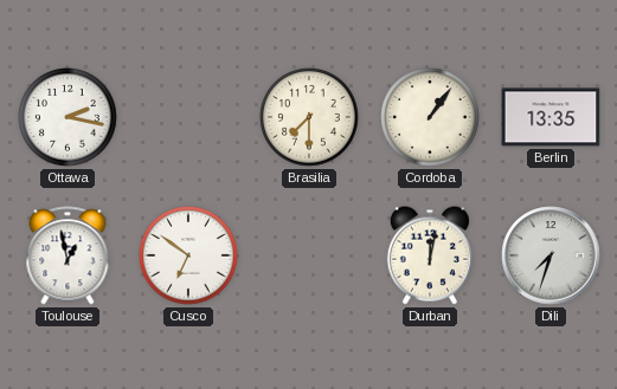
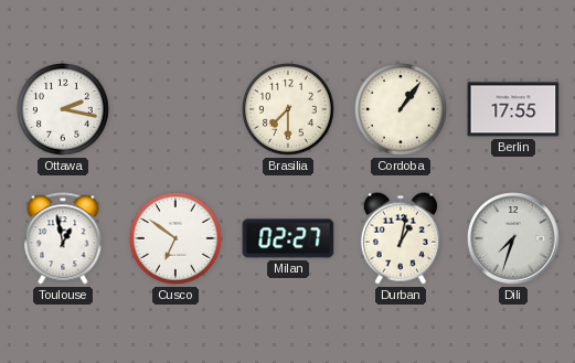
Berlin: 13:35 -> 17:55
Milan: none -> 02:27
Durban: 12:02 -> 1:02
